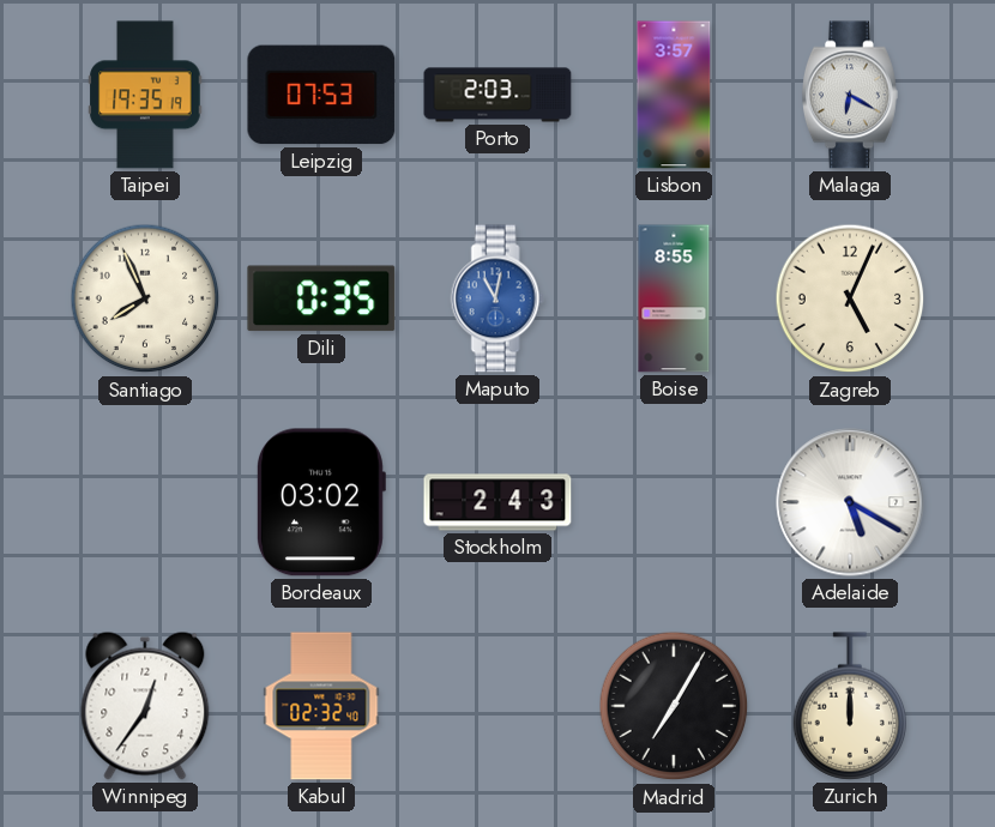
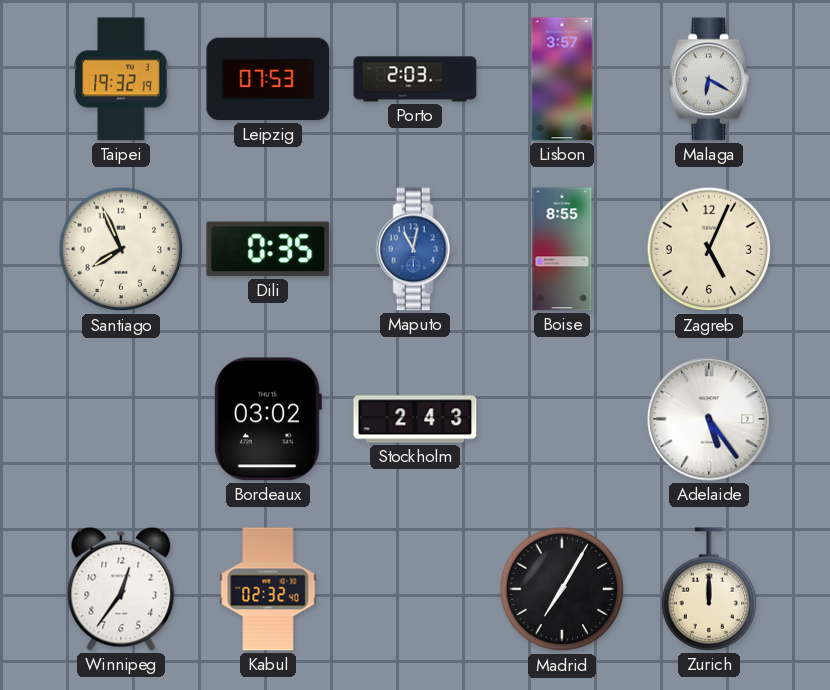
Taipei: 19:35 -> 19:32
Adelaide: 5:20 -> 5:24
